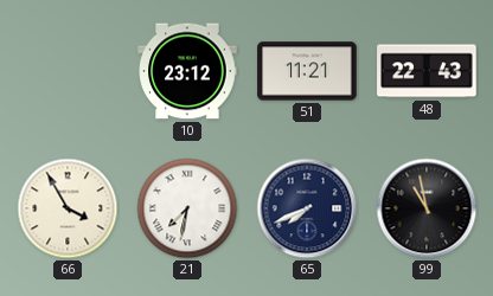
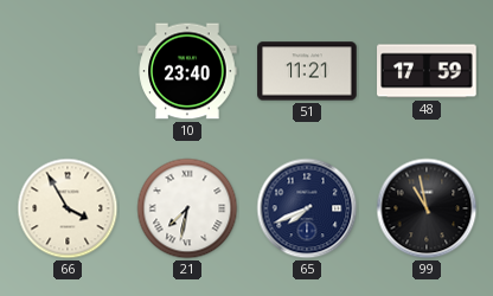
10: 23:12 -> 23:40
48: 22:43 -> 17:59
